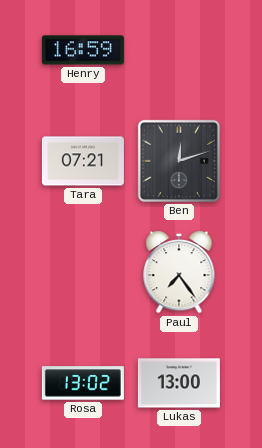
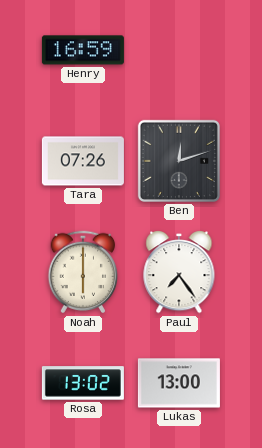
Tara: 07:21 -> 07:26
Noah: none -> 6:00
